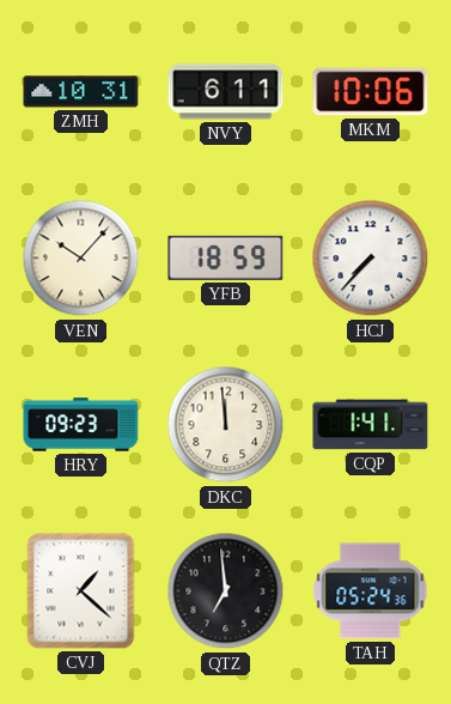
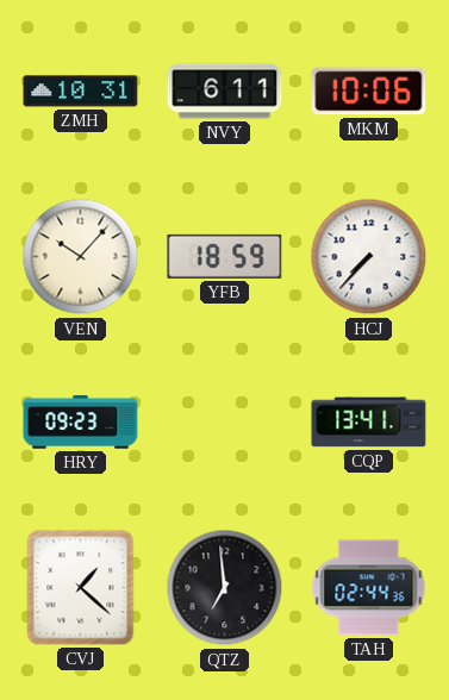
DKC: 11:59 -> none
CQP: 1:41 -> 13:41
TAH: 05:24 -> 02:44
